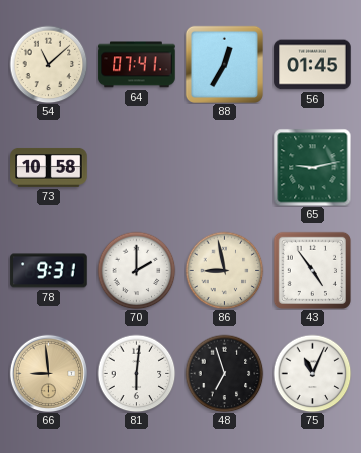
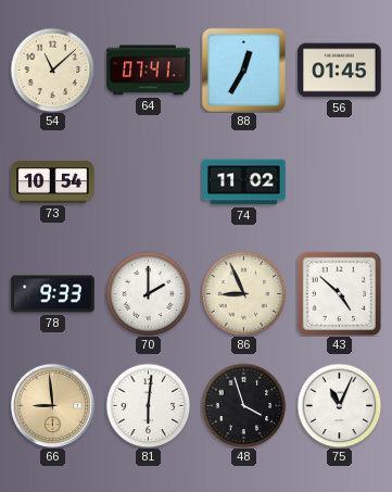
73: 10:58 -> 10:54
74: none -> 11:02
65: 9:13 -> none
78: 9:31 -> 9:33
86: 8:58 -> 8:56
43: 4:54 -> 4:52
48: 6:57 -> 3:57
